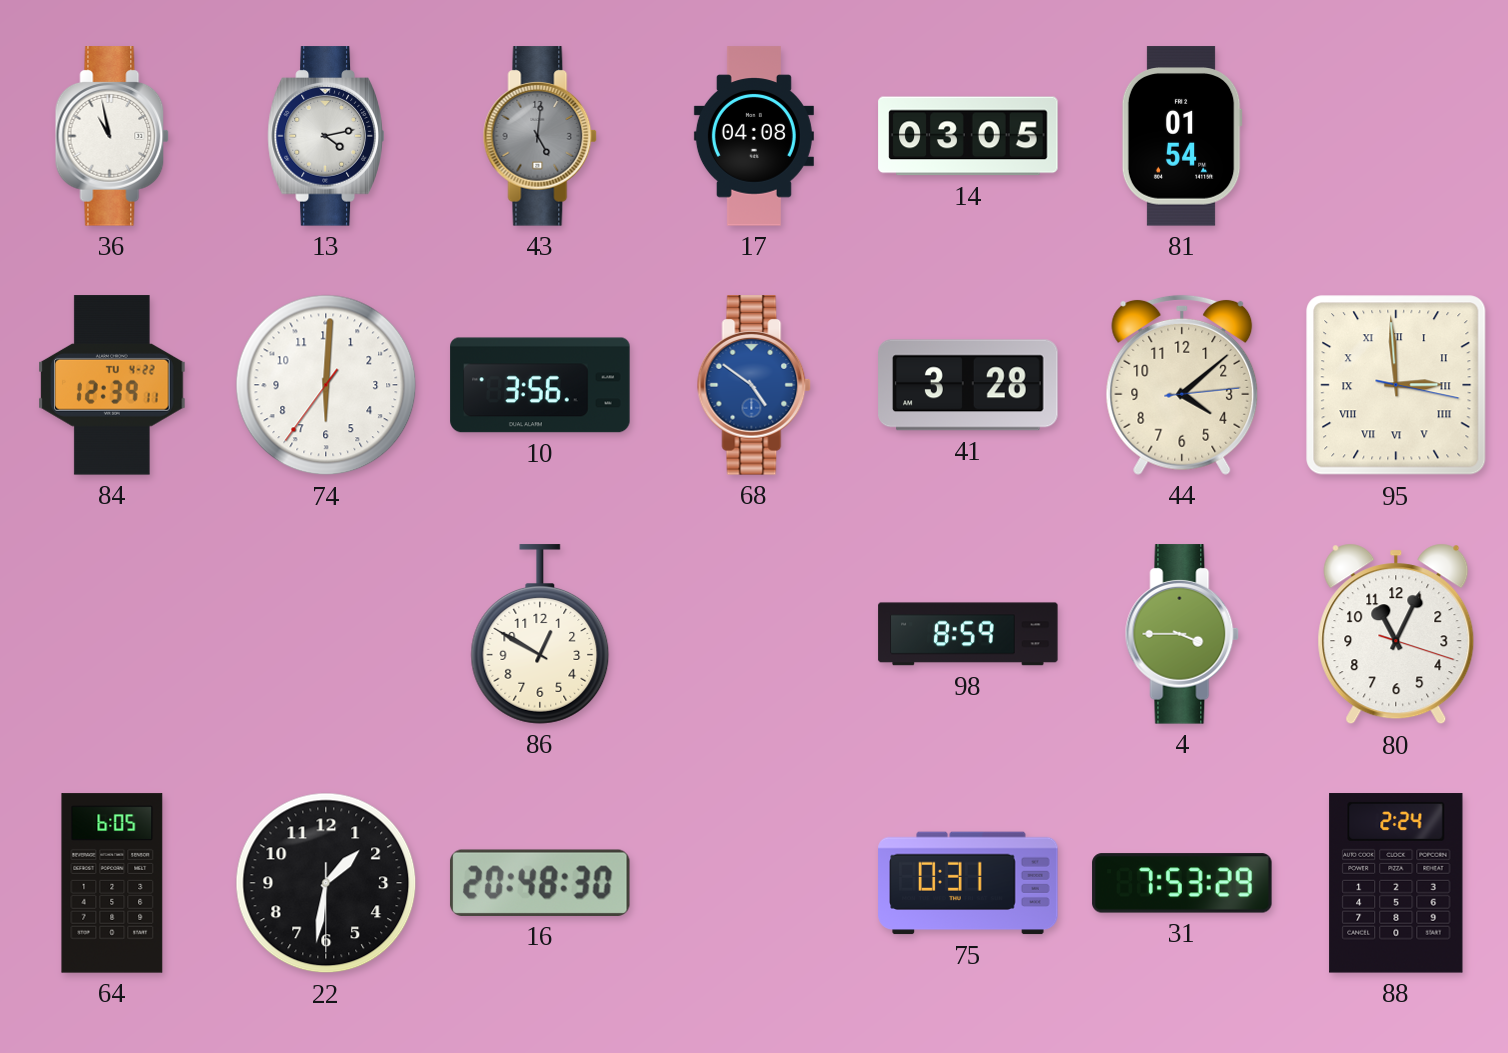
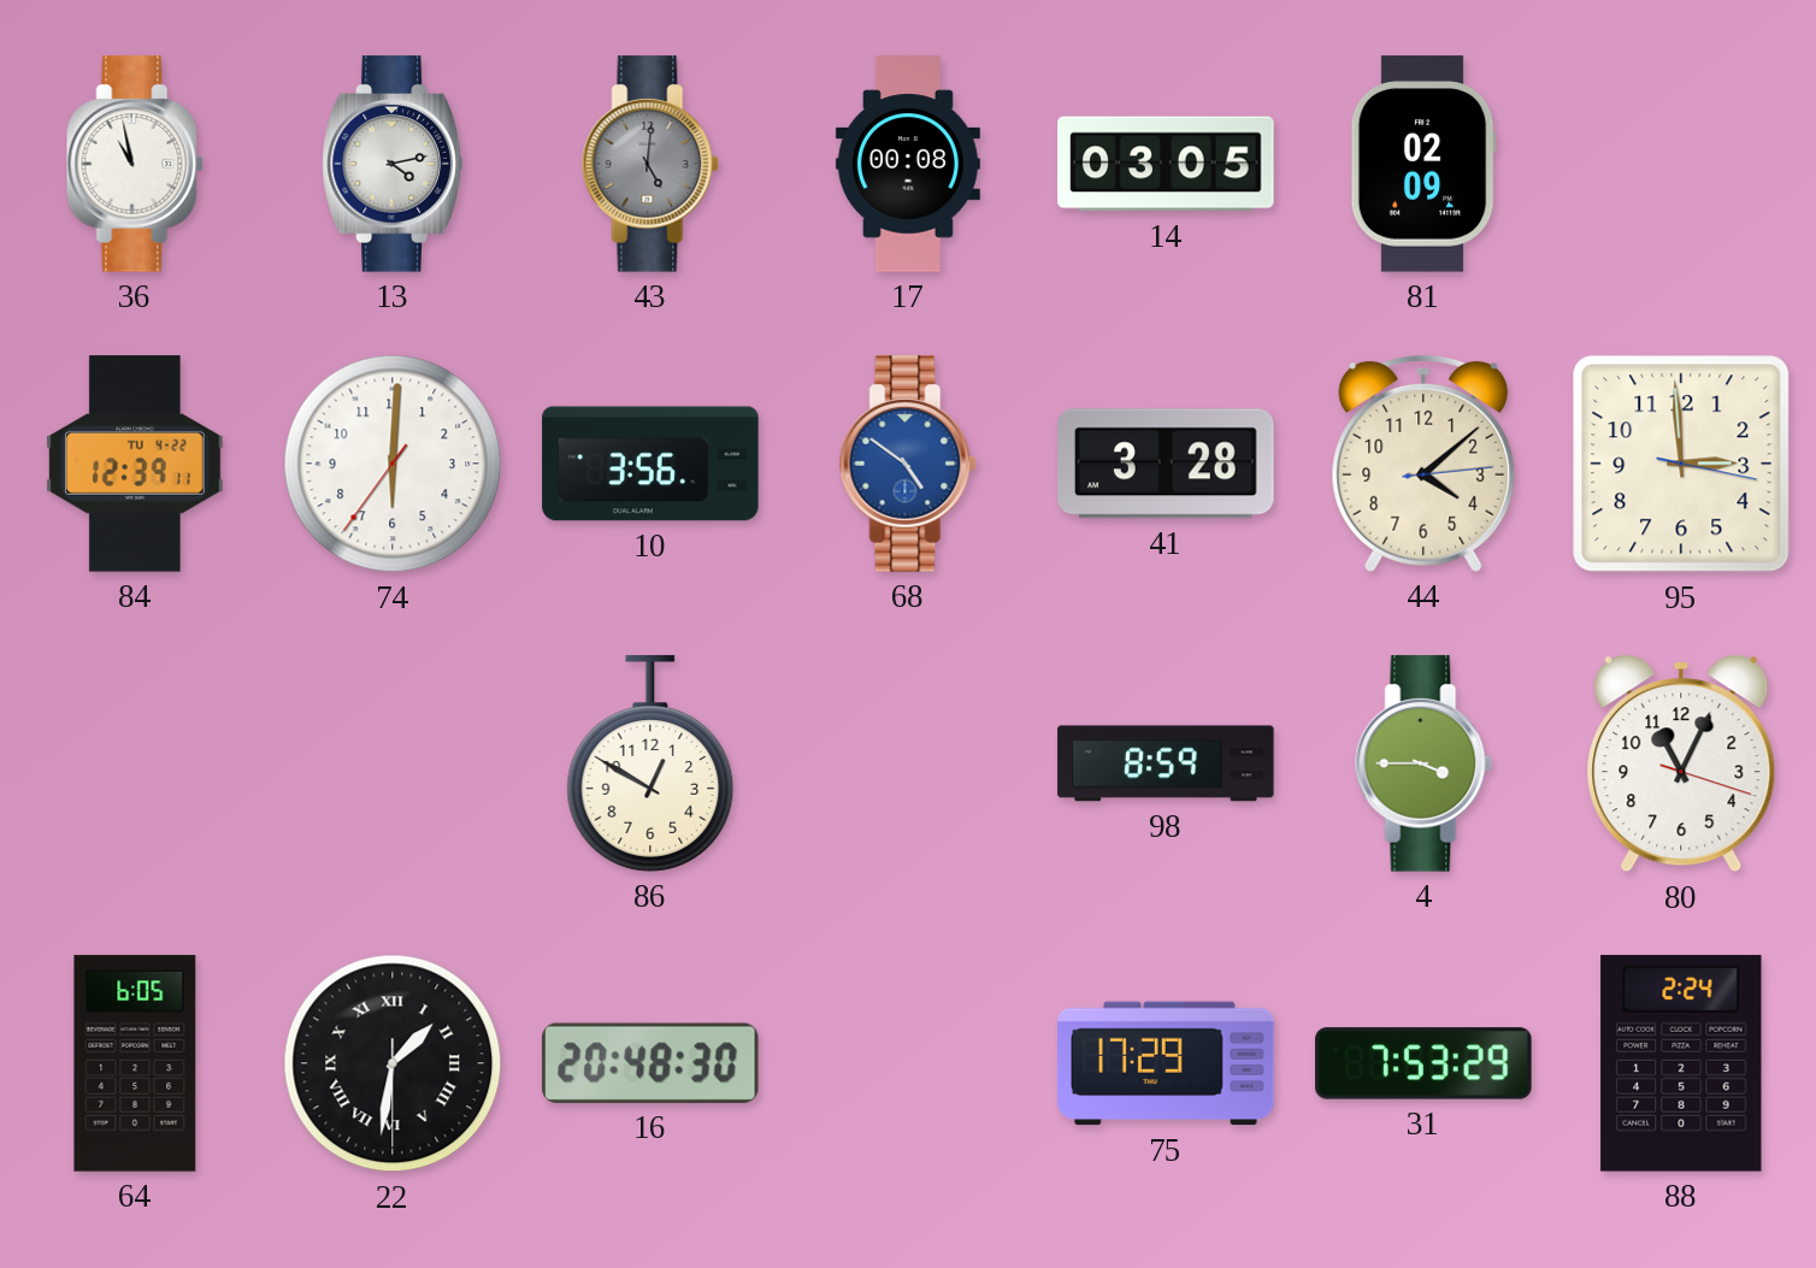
17: 04:08 -> 00:08
81: 01:54 -> 02:09
95 numerals: Roman -> Arabic
22 numerals: Arabic -> Roman
75: 0:31 -> 17:29
